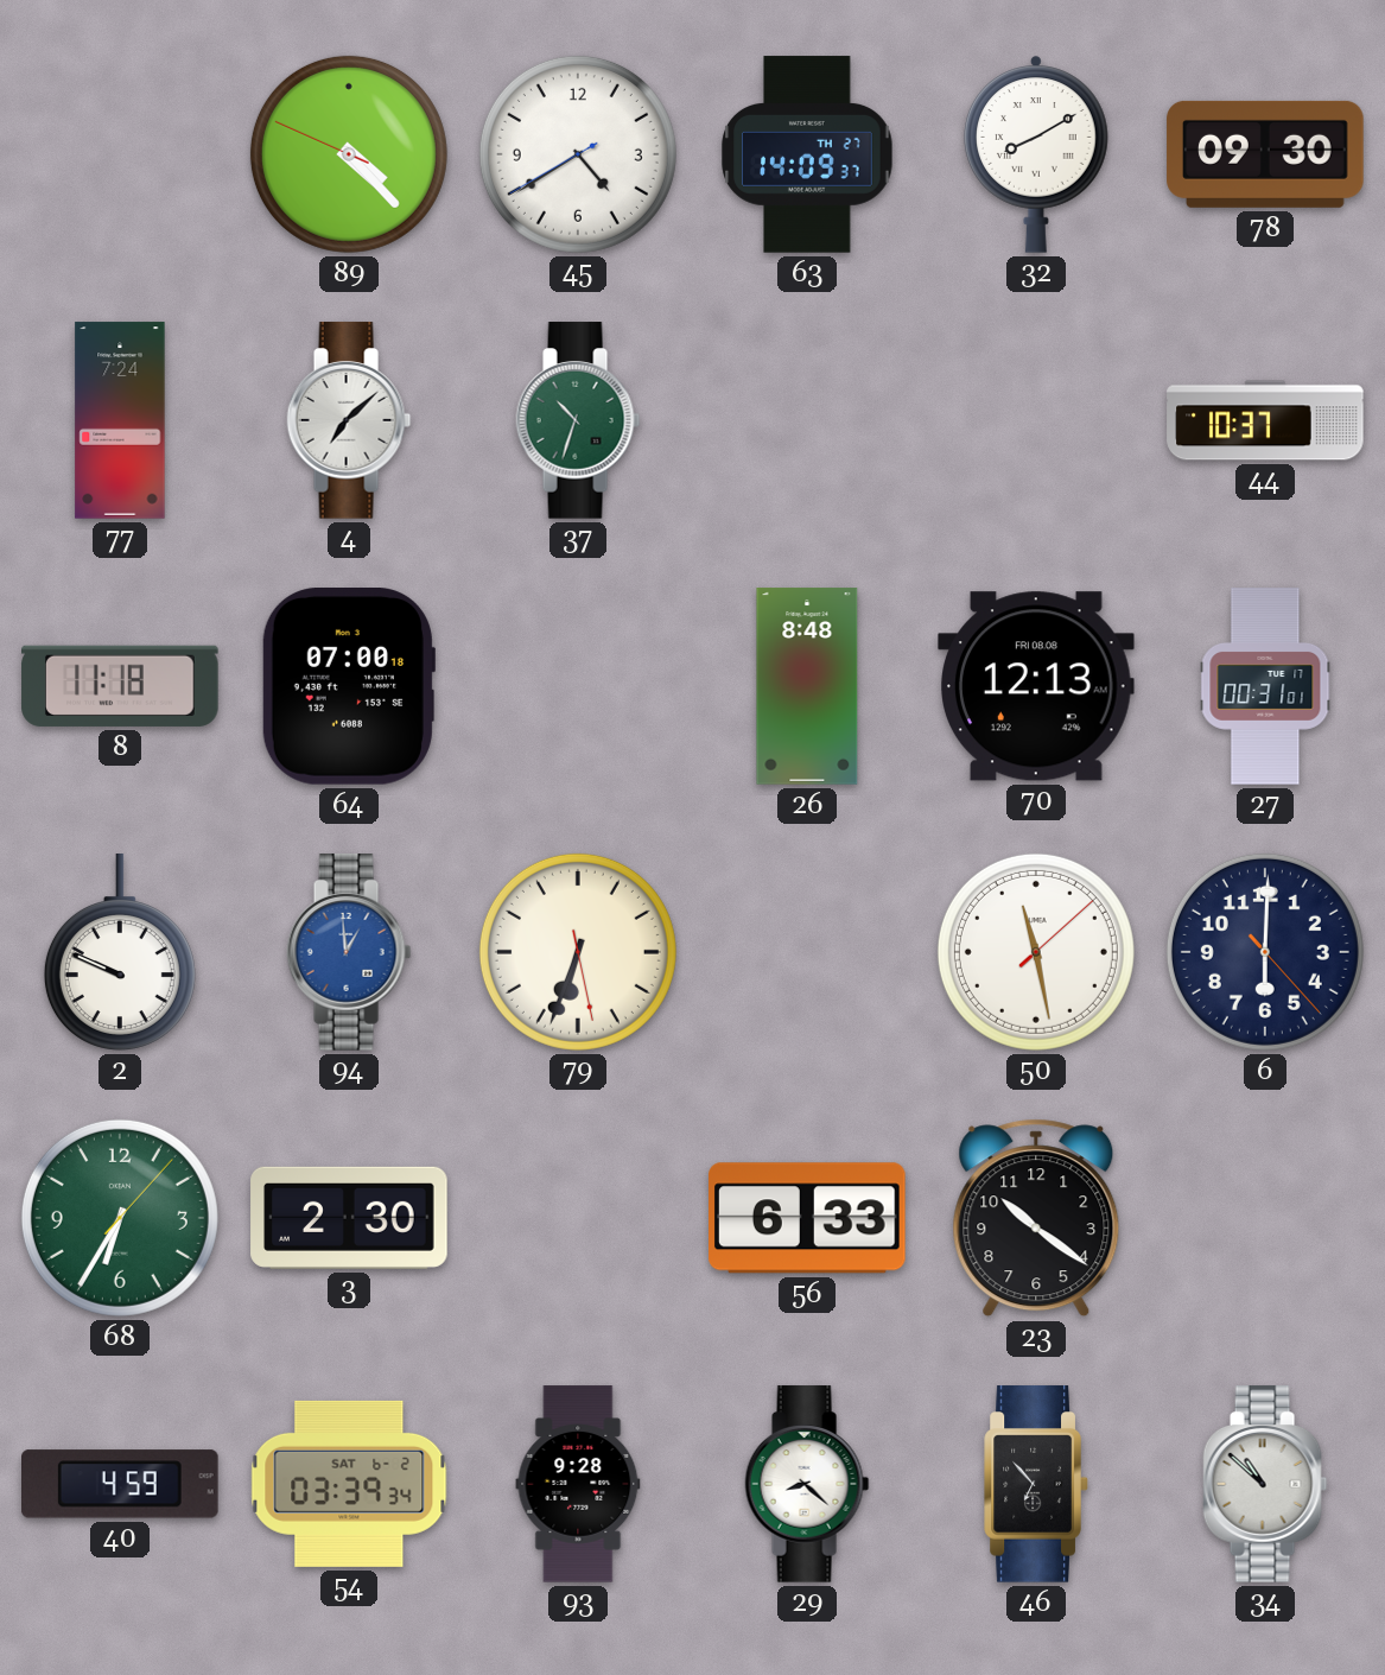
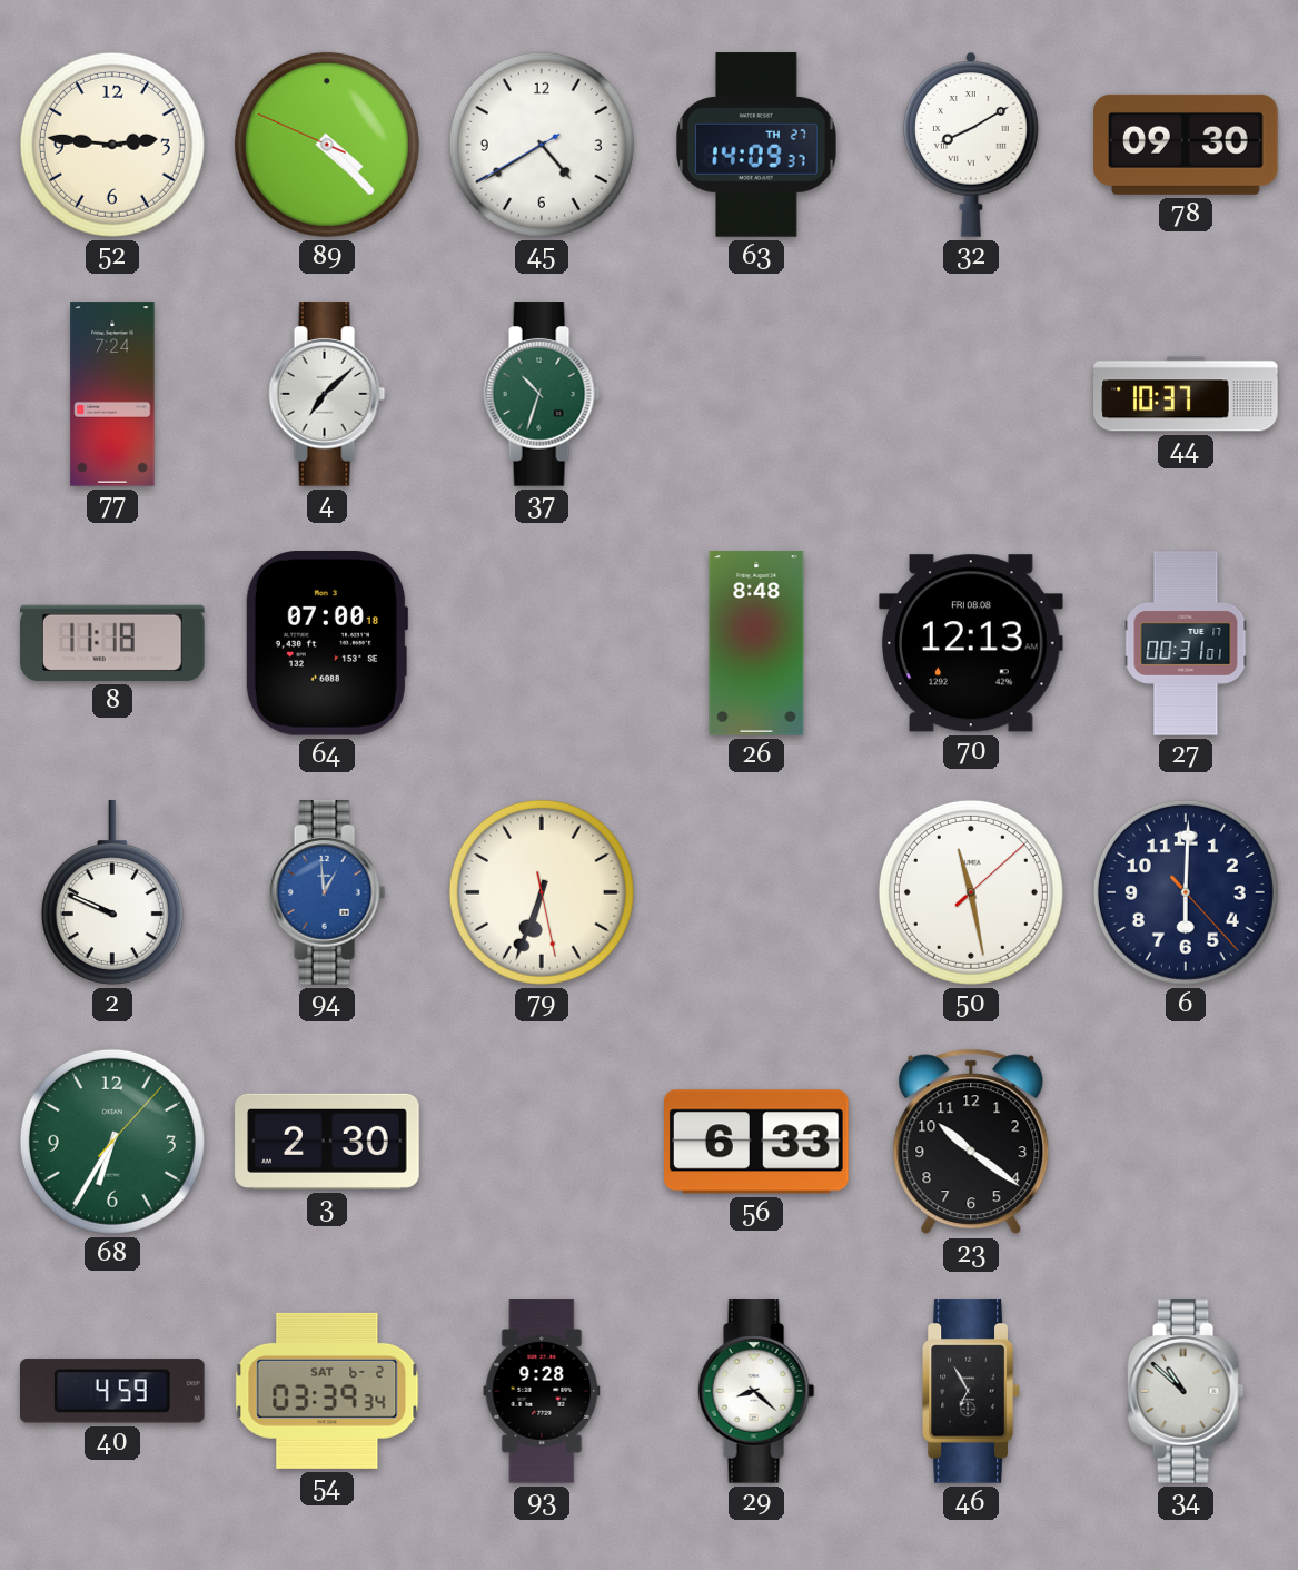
52: none -> 2:46
46: 6:53 -> 6:55
